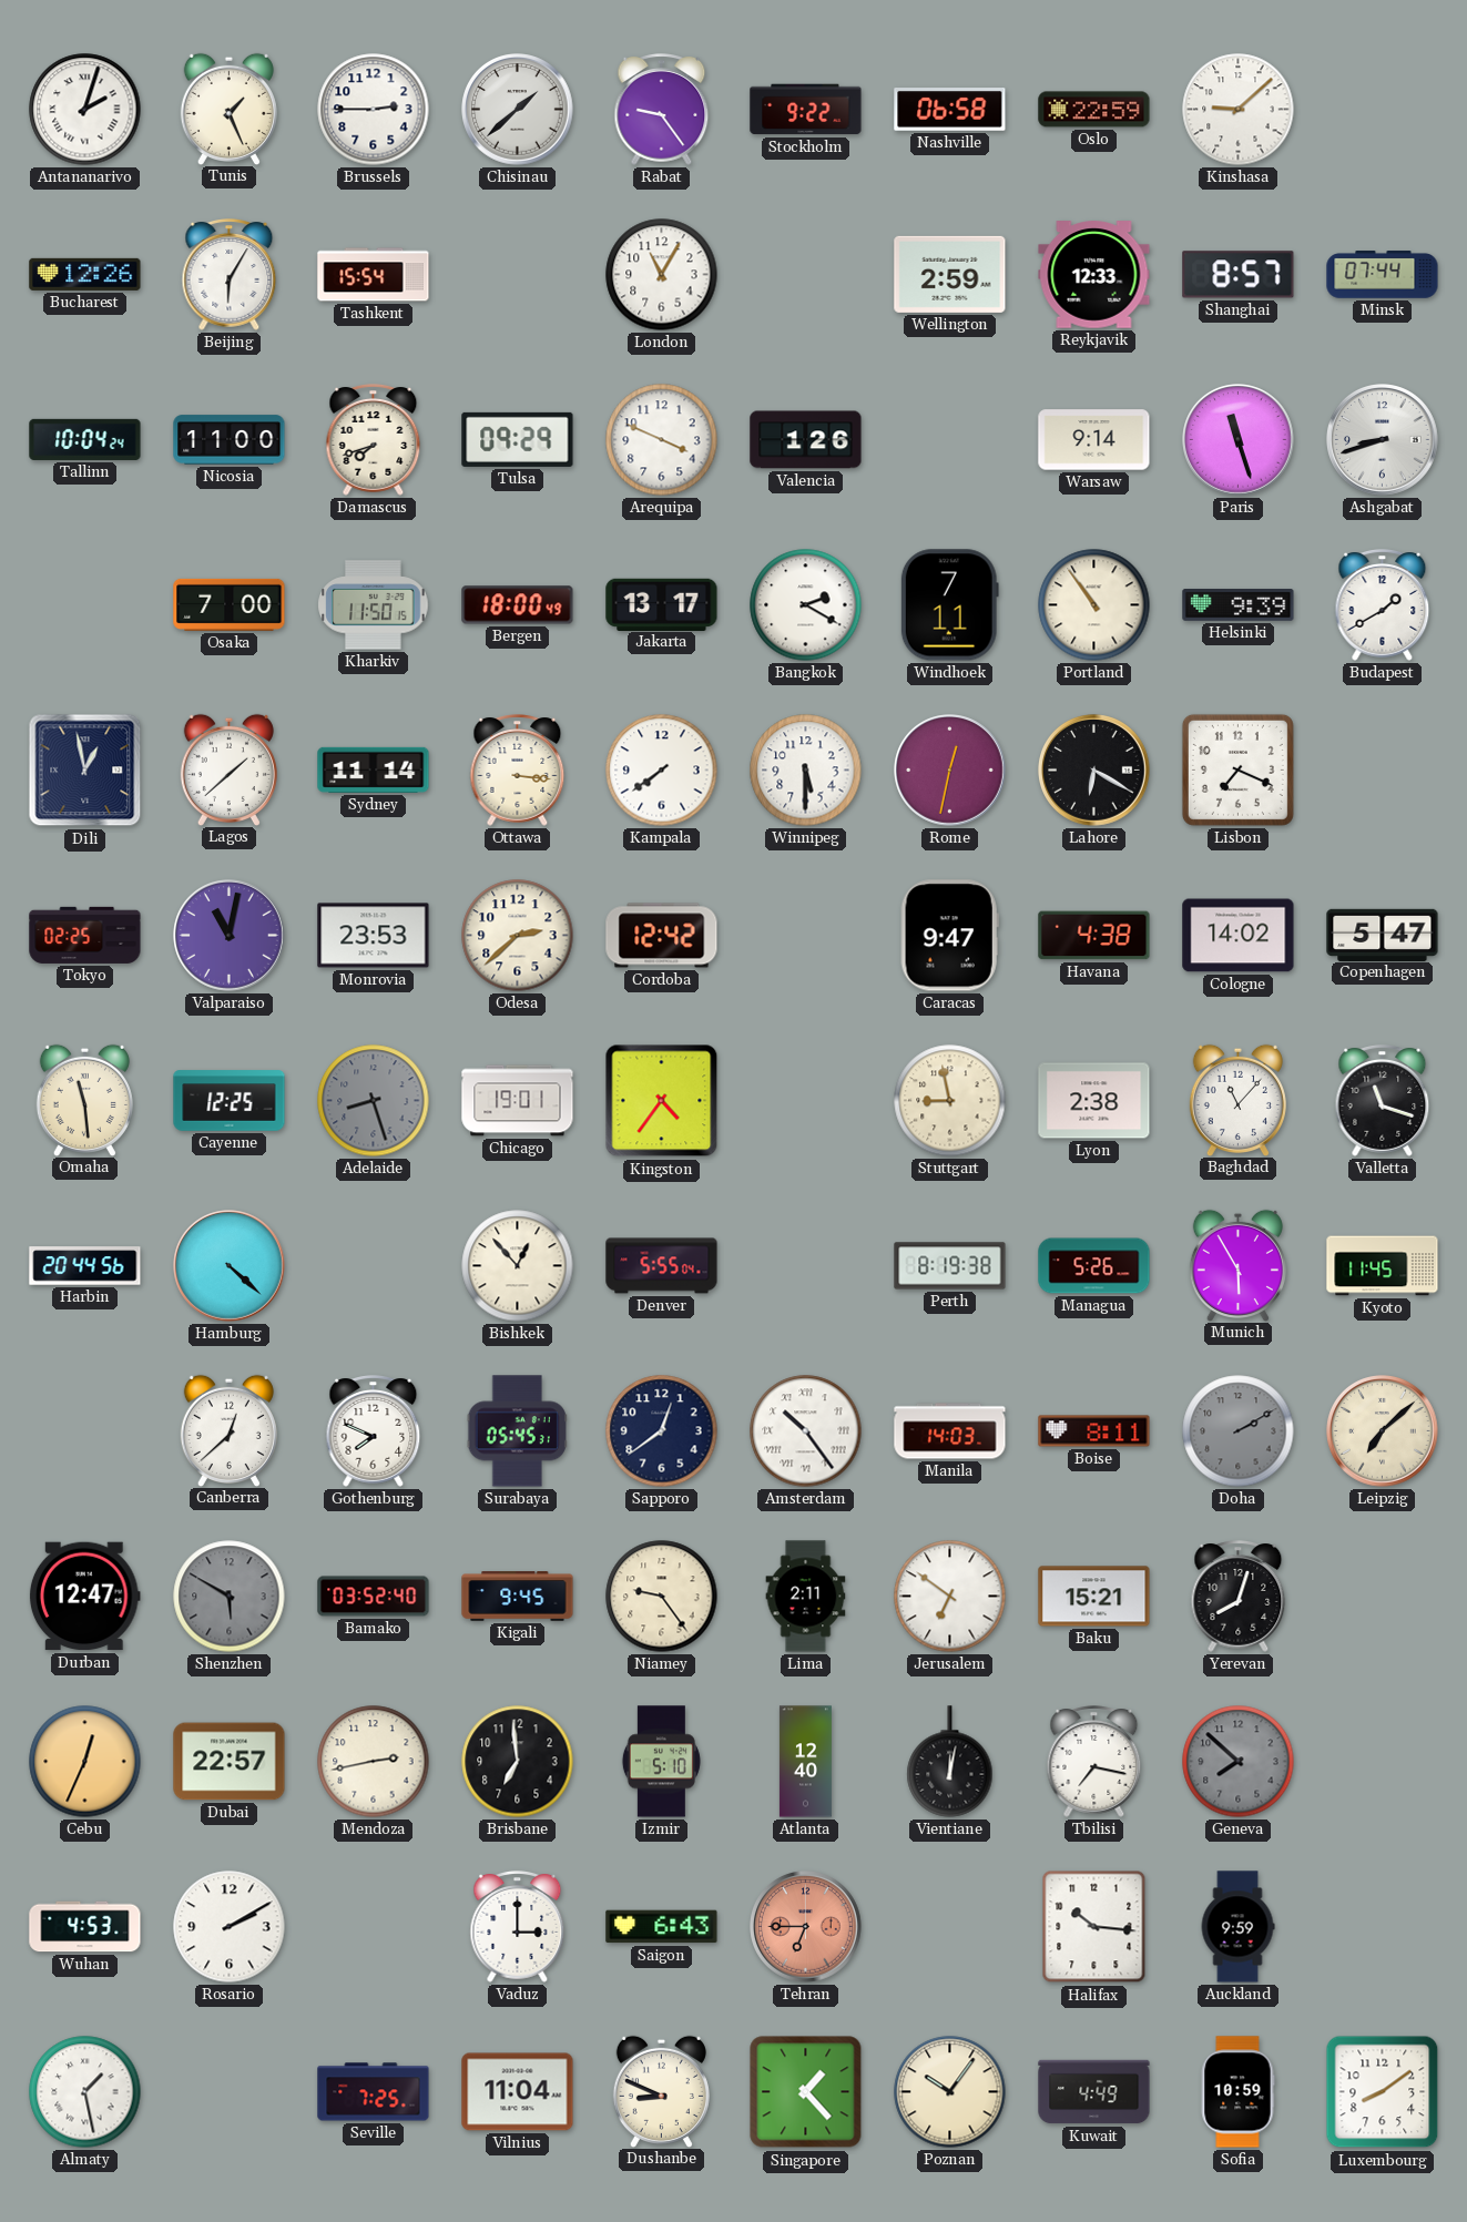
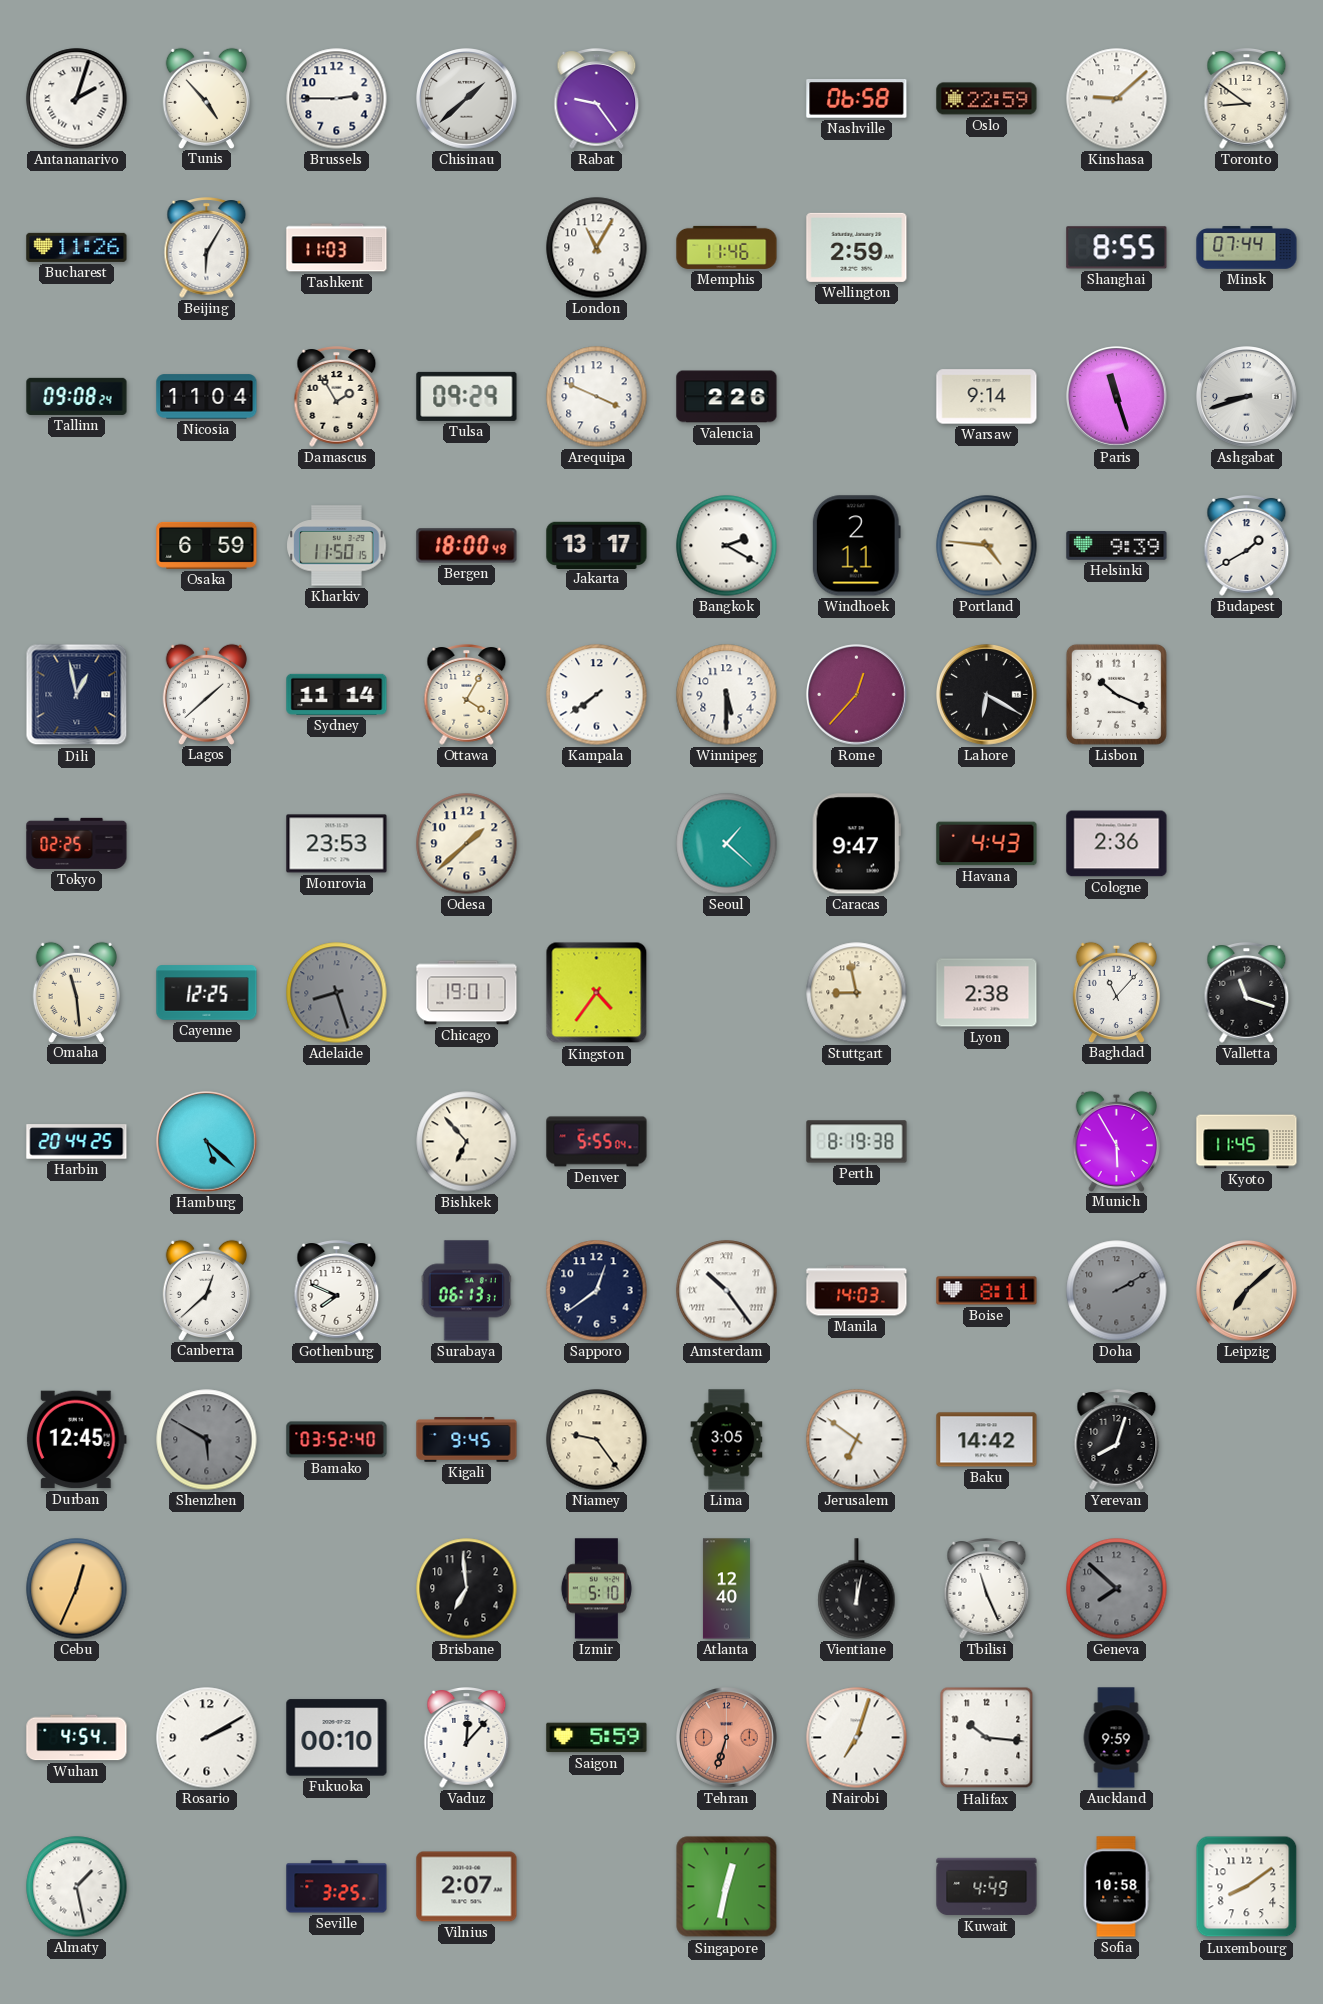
Tunis: 1:26 -> 4:53
Stockholm: 9:22 -> none
Toronto: none -> 8:51
Bucharest: 12:26 -> 11:26
Tashkent: 15:54 -> 11:03
Memphis: none -> 11:46
Reykjavik: 12:33 -> none
Shanghai: 8:57 -> 8:55
Tallinn: 10:04 -> 09:08
Nicosia: 11:00 -> 11:04
Damascus: 7:42 -> 1:55
Valencia: 1:26 -> 2:26
Osaka: 7:00 -> 6:59
Windhoek: 7:11 -> 2:11
Portland: 10:54 -> 4:46
Ottawa: 3:16 -> 4:05
Rome: 12:32 -> 12:37
Lisbon: 7:19 -> 10:19
Valparaiso: 11:02 -> none
Odesa: 2:38 -> 1:38
Cordoba: 12:42 -> none
Seoul: none -> 1:22
Havana: 4:38 -> 4:43
Cologne: 14:02 -> 2:36
Copenhagen: 5:47 -> none
Harbin: 20:44:56 -> 20:44:25
Hamburg: 4:22 -> 5:22
Bishkek: 12:53 -> 6:53
Managua: 5:26 -> none
Surabaya: 05:45 -> 06:13
Durban: 12:47 -> 12:45
Lima: 2:11 -> 3:05
Baku: 15:21 -> 14:42
Dubai: 22:57 -> none
Mendoza: 2:43 -> none
Tbilisi: 7:17 -> 11:26
Wuhan: 4:53 -> 4:54
Fukuoka: none -> 00:10
Vaduz: 3:00 -> 12:07
Saigon: 6:43 -> 5:59
Tehran: 6:45 -> 6:33
Nairobi: none -> 7:03
Seville: 7:25 -> 3:25
Vilnius: 11:04 -> 2:07
Dushanbe: 8:49 -> none
Singapore: 1:23 -> 12:32
Poznan: 10:06 -> none
Sofia: 10:59 -> 10:58
